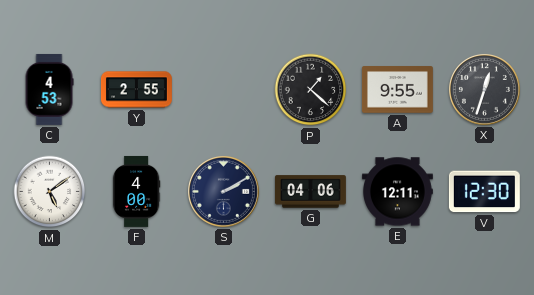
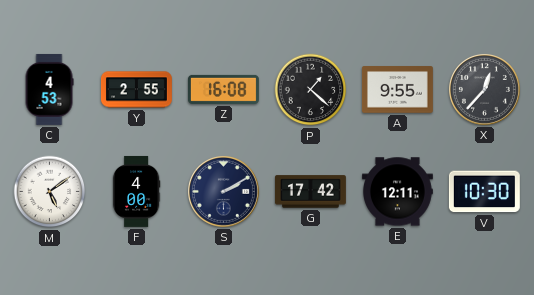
Z: none -> 16:08
X: 12:33 -> 12:37
G: 04:06 -> 17:42
V: 12:30 -> 10:30
